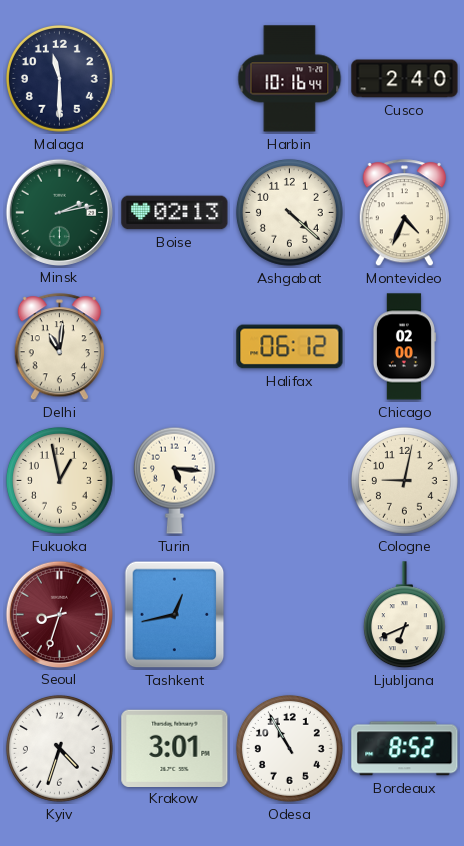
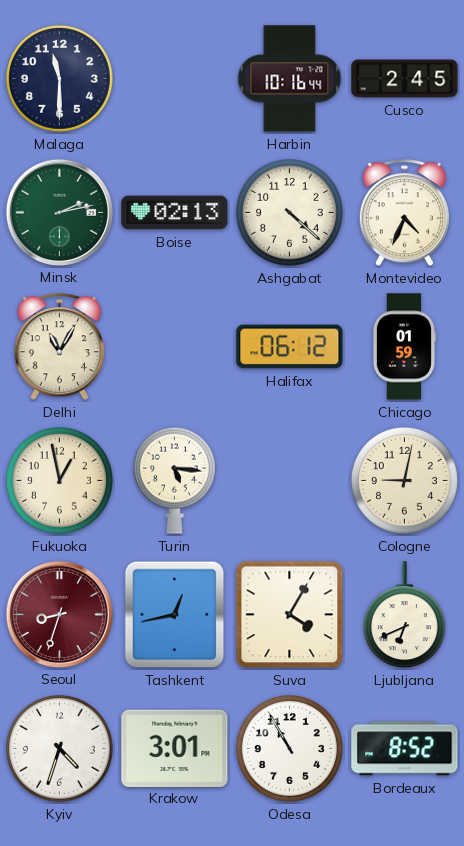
Cusco: 2:40 -> 2:45
Delhi: 11:01 -> 11:05
Chicago: 02:00 -> 01:59
Suva: none -> 4:05
